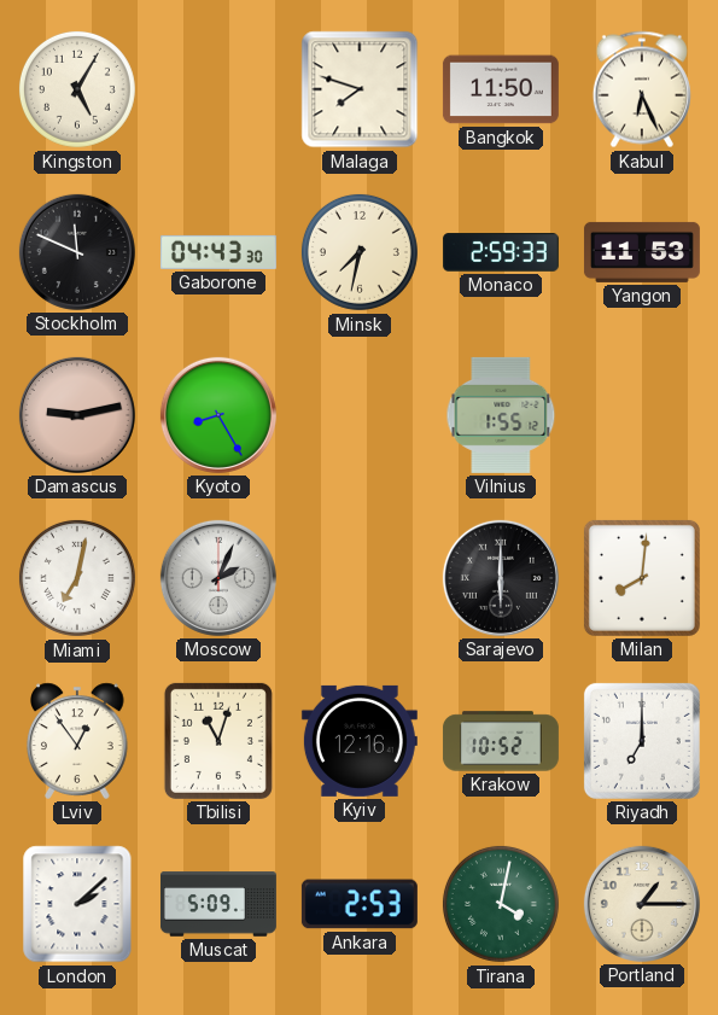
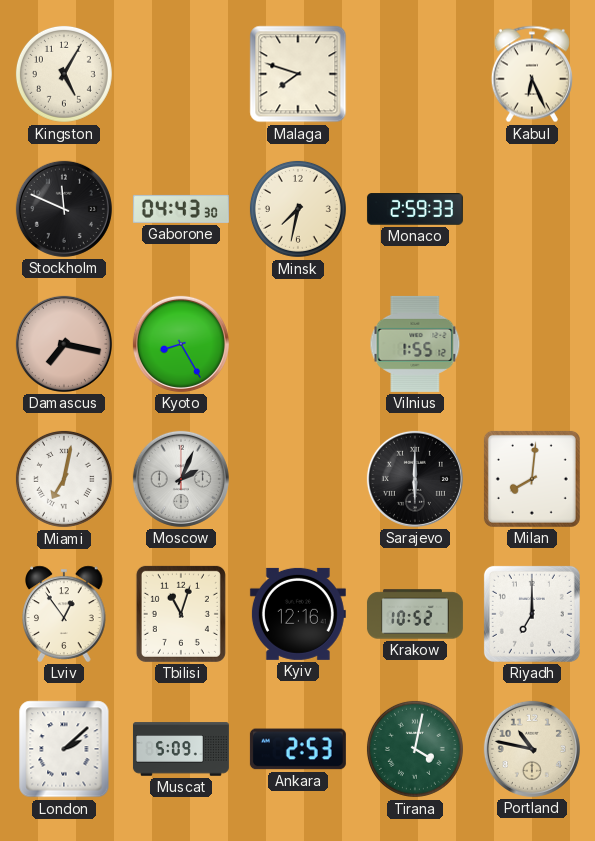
Bangkok: 11:50 -> none
Yangon: 11:53 -> none
Damascus: 9:13 -> 7:17
Portland: 1:15 -> 10:47
